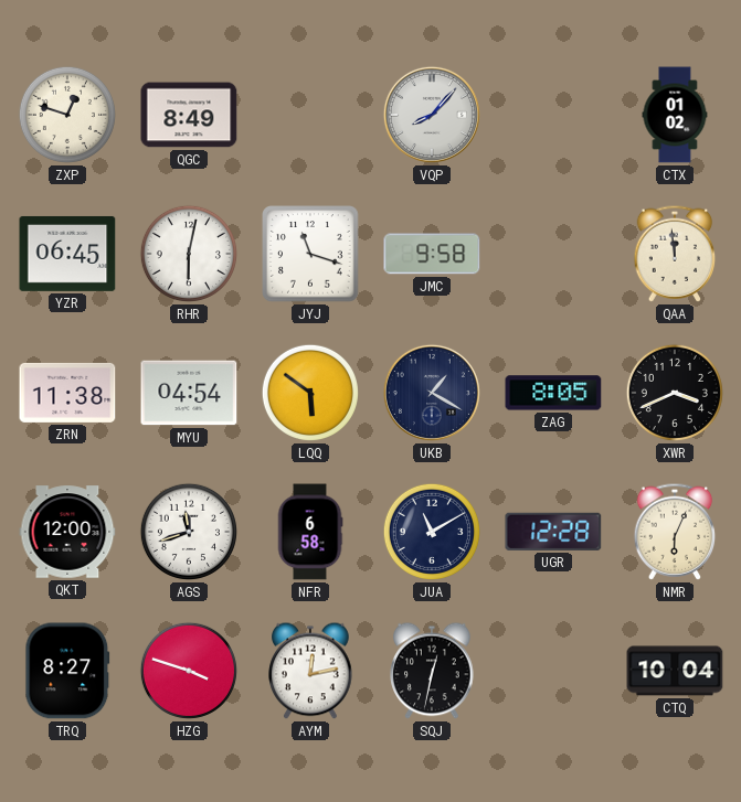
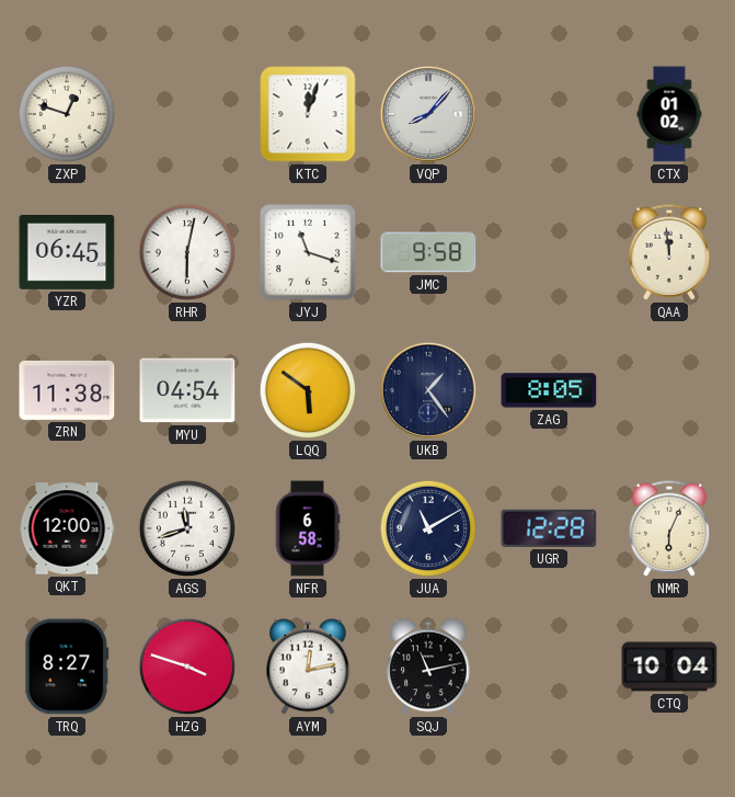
QGC: 8:49 -> none
KTC: none -> 12:03
UKB: 1:20 -> 1:24
XWR: 3:41 -> none
SQJ: 12:32 -> 11:13
